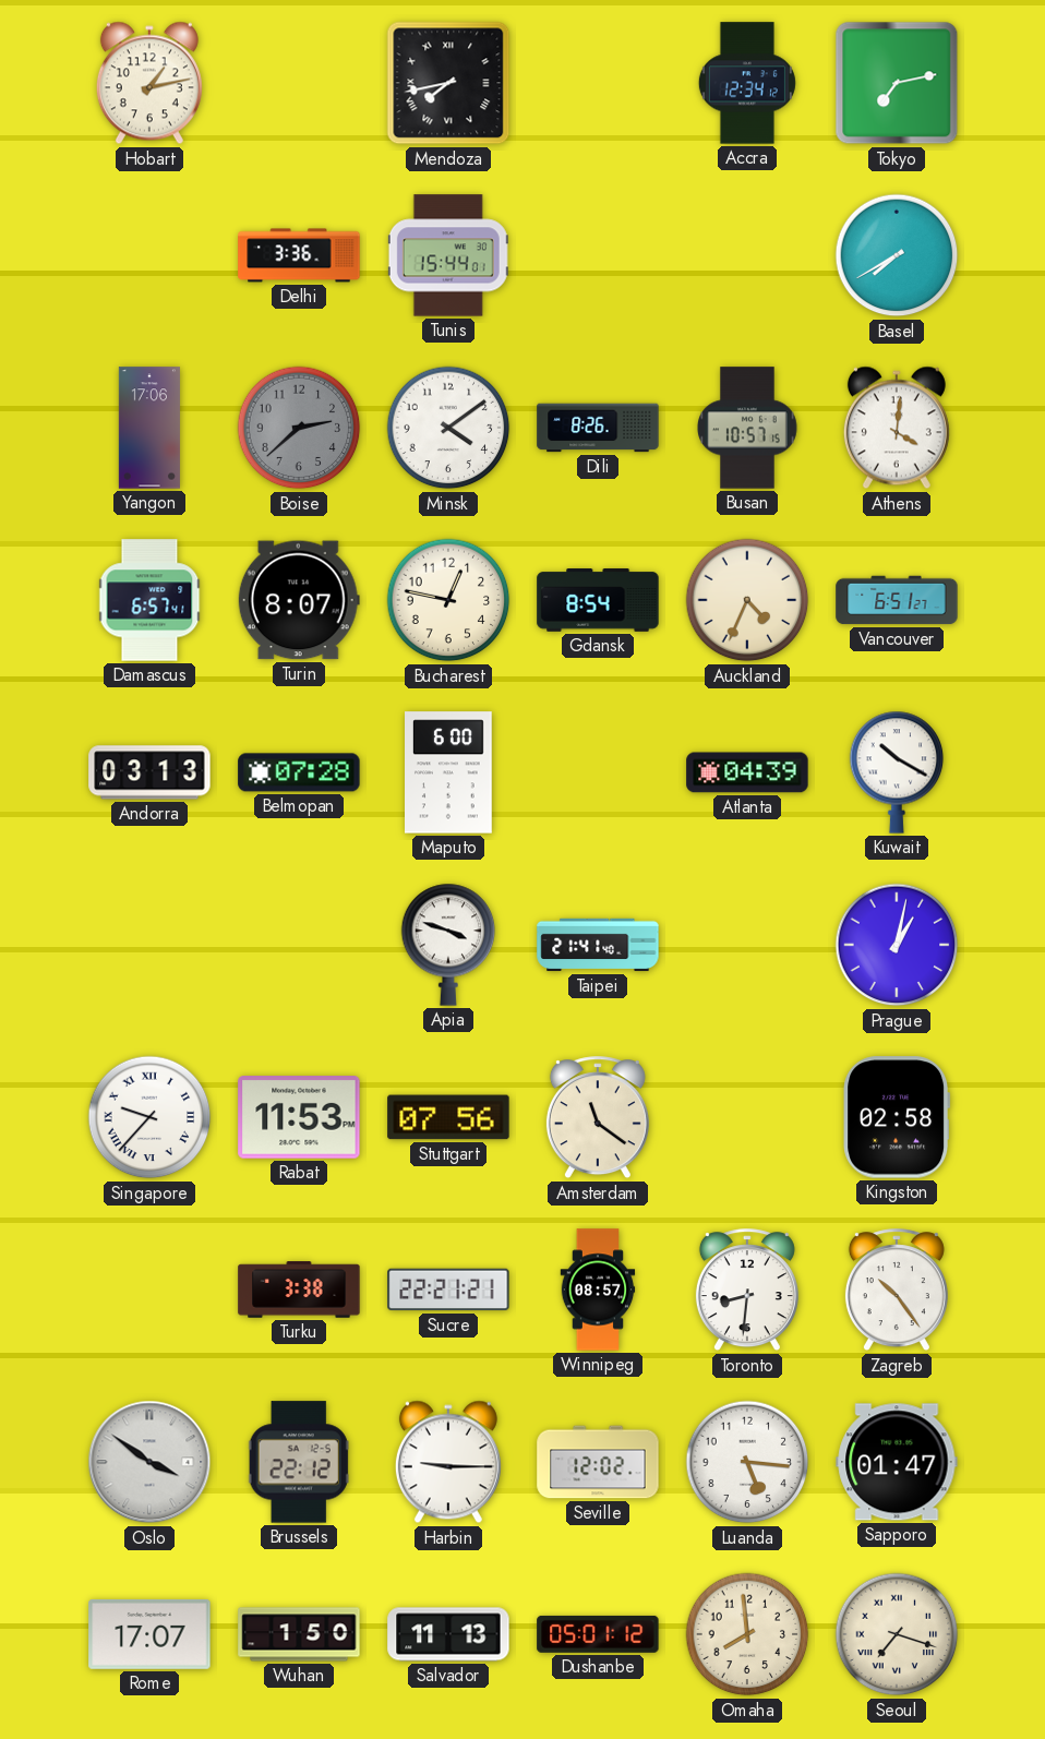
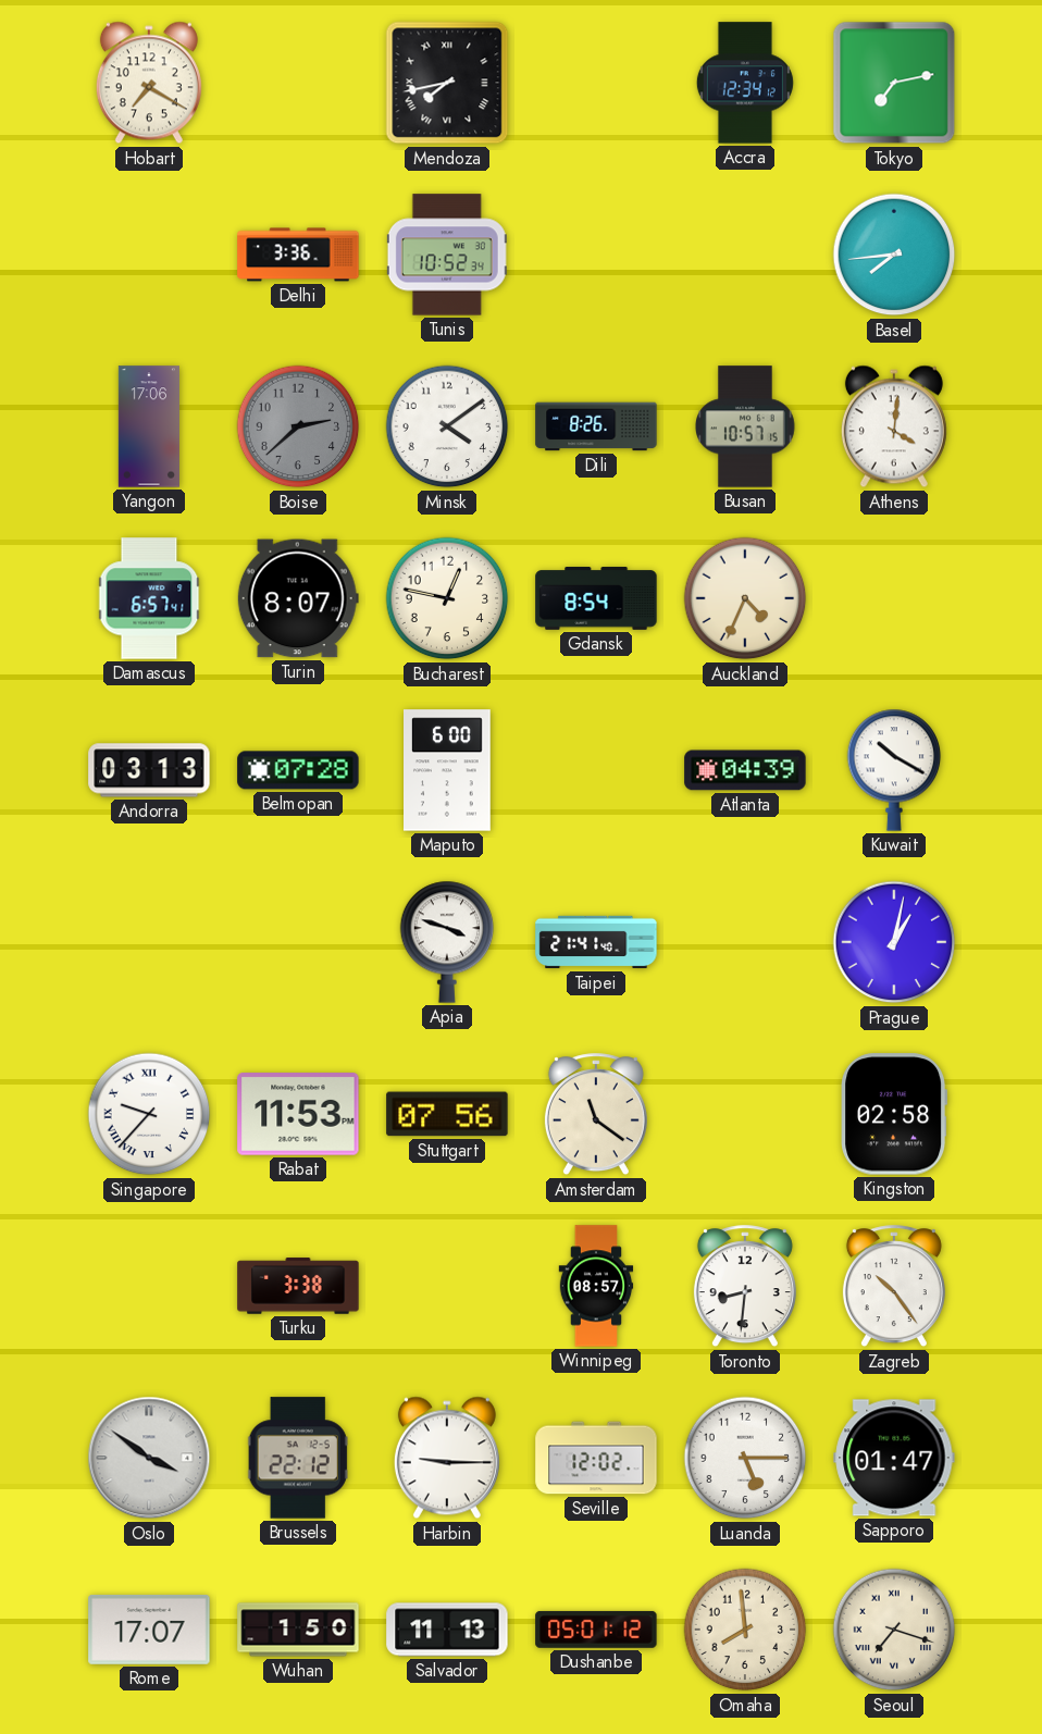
Hobart: 1:13 -> 7:20
Tunis: 15:44 -> 10:52
Basel: 7:40 -> 7:44
Vancouver: 6:51 -> none
Sucre: 22:21 -> none
Luanda: 5:16 -> 5:15
